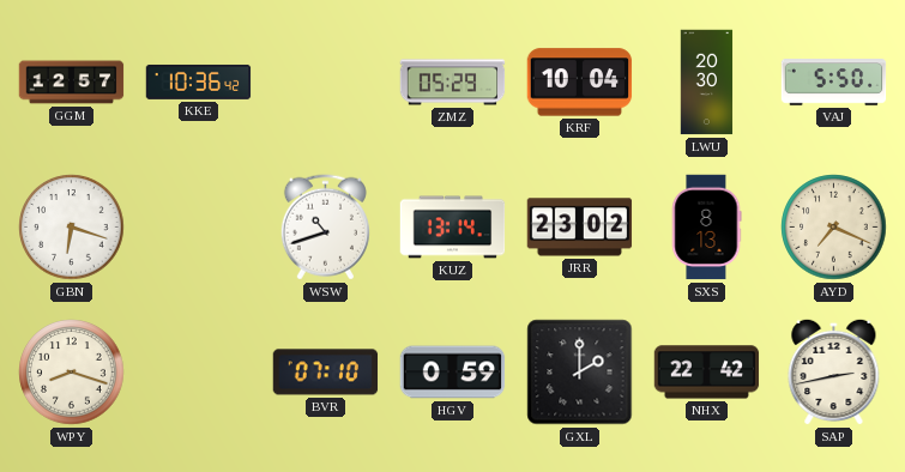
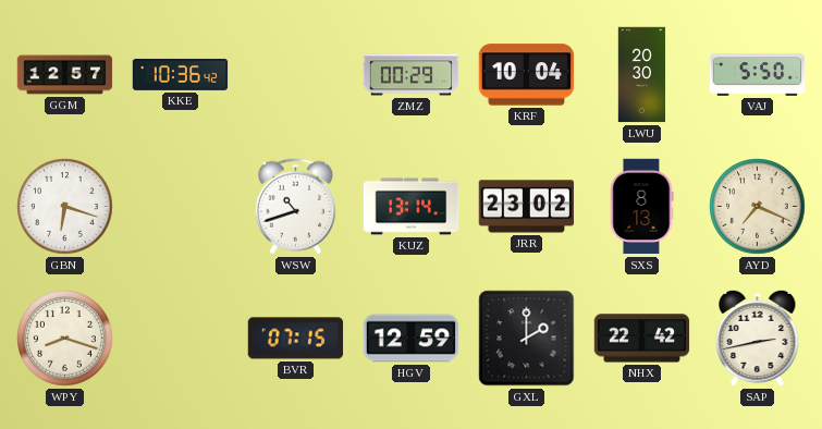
ZMZ: 05:29 -> 00:29
BVR: 07:10 -> 07:15
HGV: 0:59 -> 12:59
